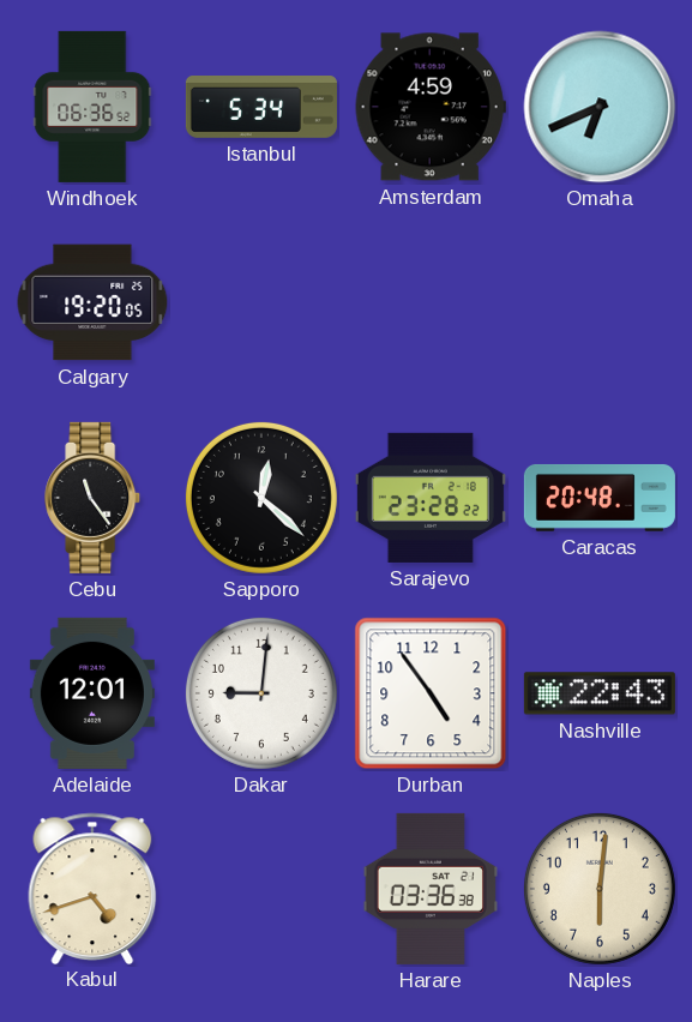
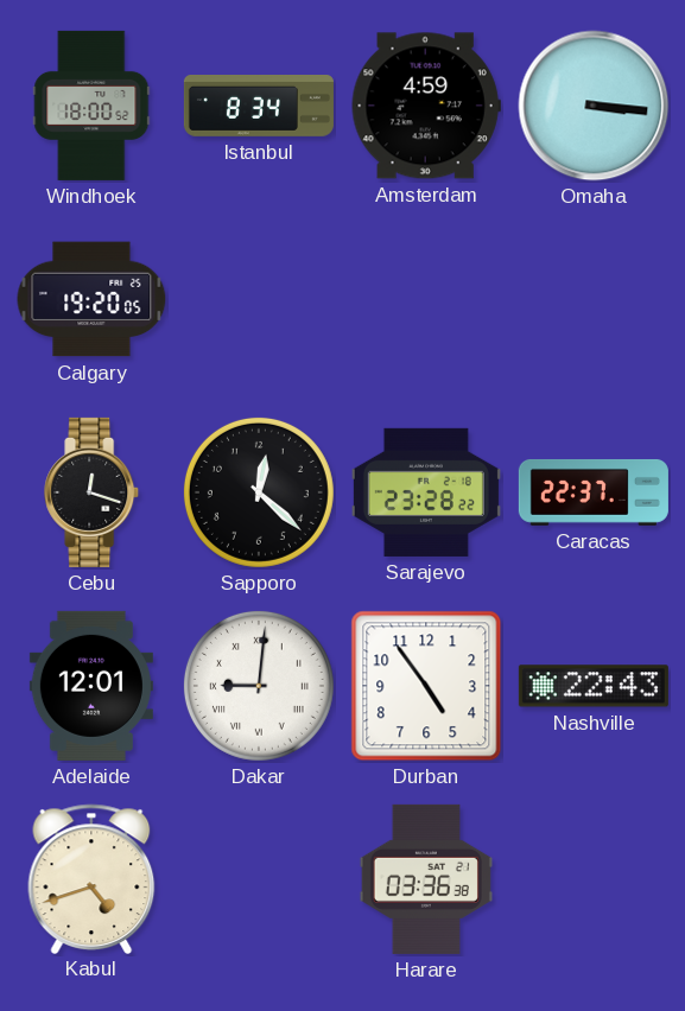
Windhoek: 06:36 -> 18:00
Istanbul: 5:34 -> 8:34
Omaha: 6:41 -> 3:16
Cebu: 11:24 -> 12:18
Caracas: 20:48 -> 22:37
Dakar numerals: Arabic -> Roman
Naples: 6:01 -> none
